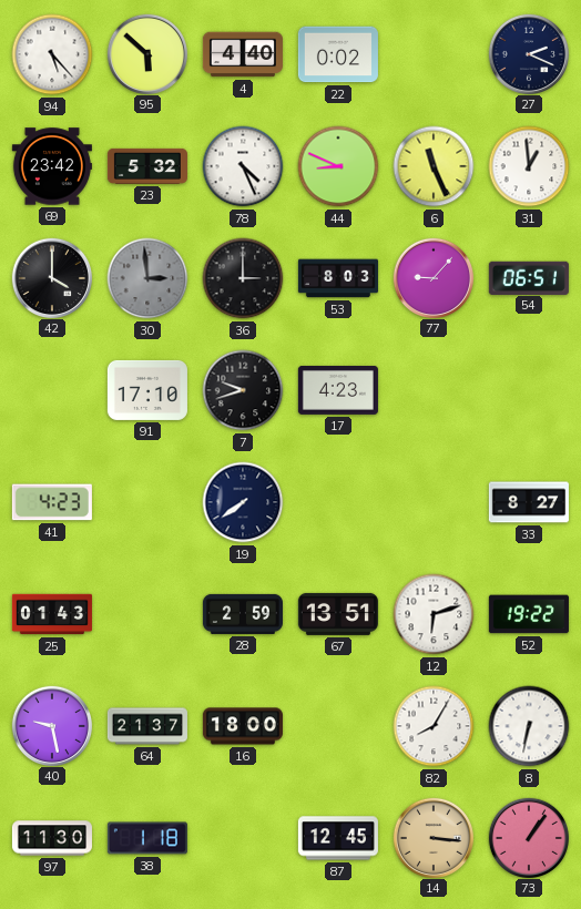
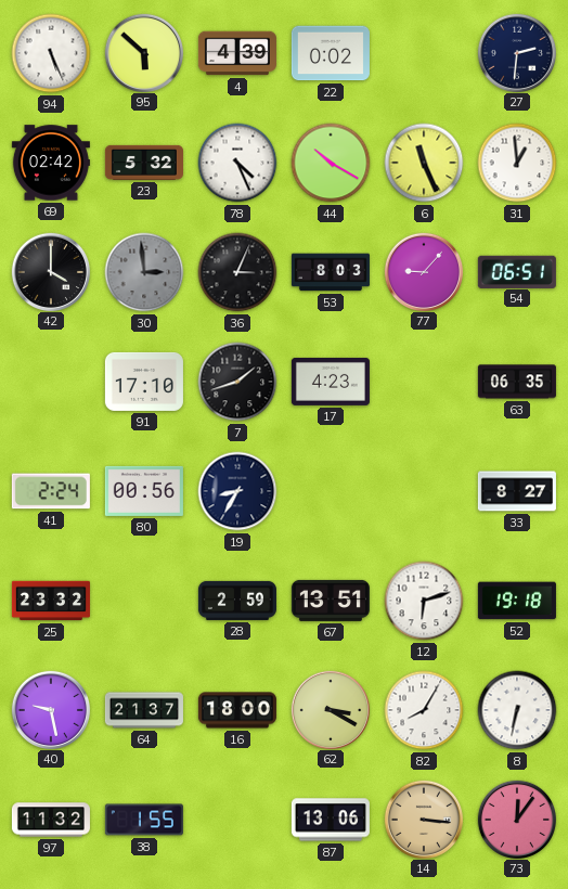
94: 5:23 -> 5:26
4: 4:40 -> 4:39
27: 2:19 -> 2:31
69: 23:42 -> 02:42
44: 8:49 -> 10:20
36: 3:00 -> 3:04
7: 9:42 -> 1:42
63: none -> 06:35
41: 4:23 -> 2:24
80: none -> 00:56
19: 7:39 -> 8:35
25: 01:43 -> 23:32
52: 19:22 -> 19:18
62: none -> 3:20
97: 11:30 -> 11:32
38: 1:18 -> 1:55
87: 12:45 -> 13:06
73: 1:06 -> 12:06
